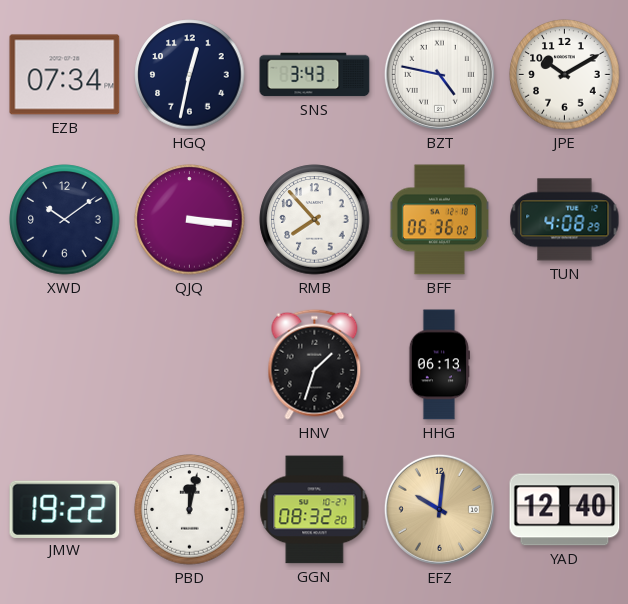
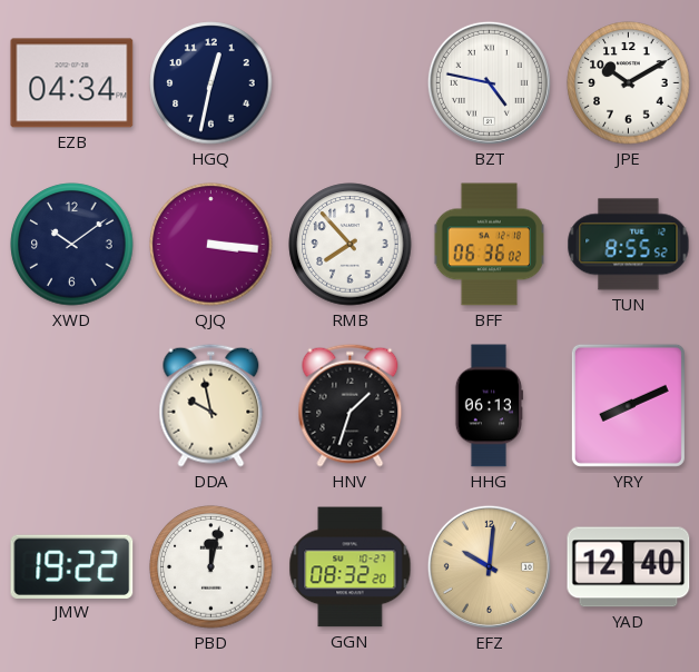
EZB: 07:34 -> 04:34
SNS: 3:43 -> none
TUN: 4:08 -> 8:55
DDA: none -> 9:58
YRY: none -> 8:11
